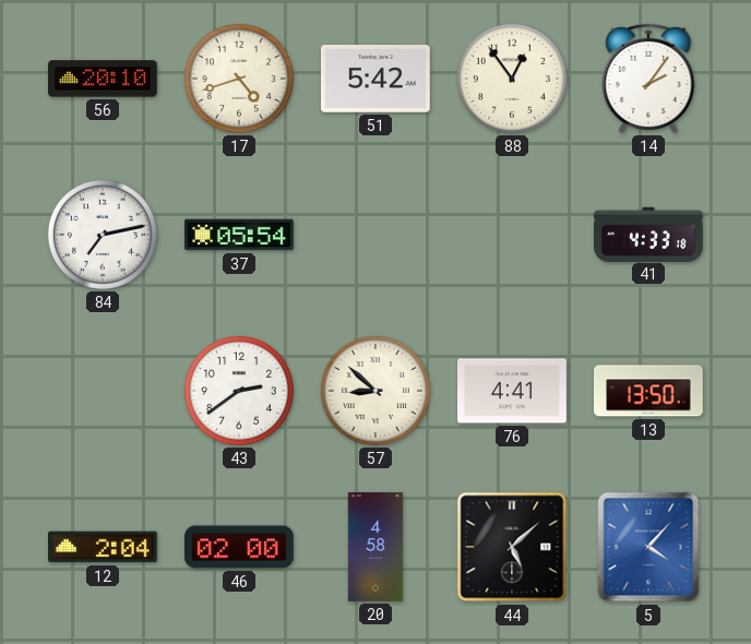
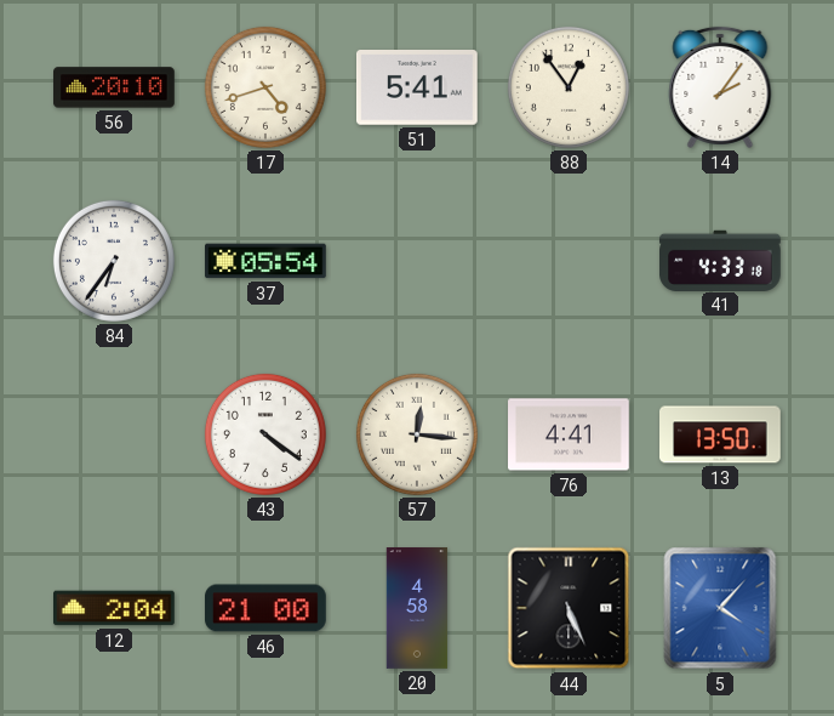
51: 5:42 -> 5:41
84: 7:13 -> 6:36
43: 2:39 -> 4:21
57: 8:52 -> 12:16
46: 02:00 -> 21:00
44: 5:08 -> 5:26
